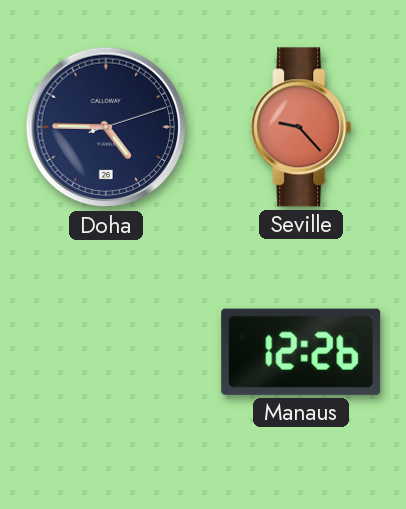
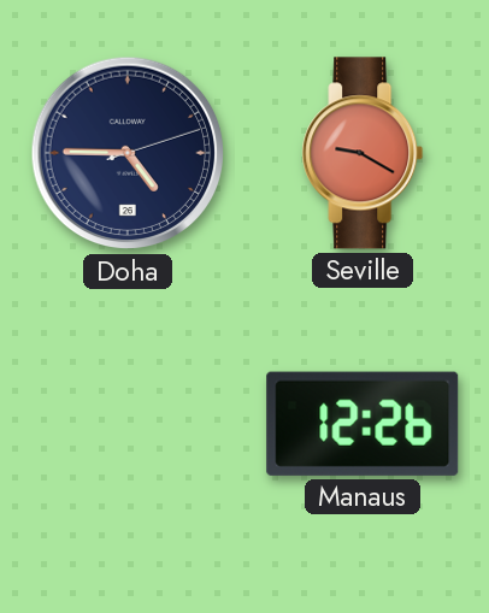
Seville: 9:23 -> 9:20
